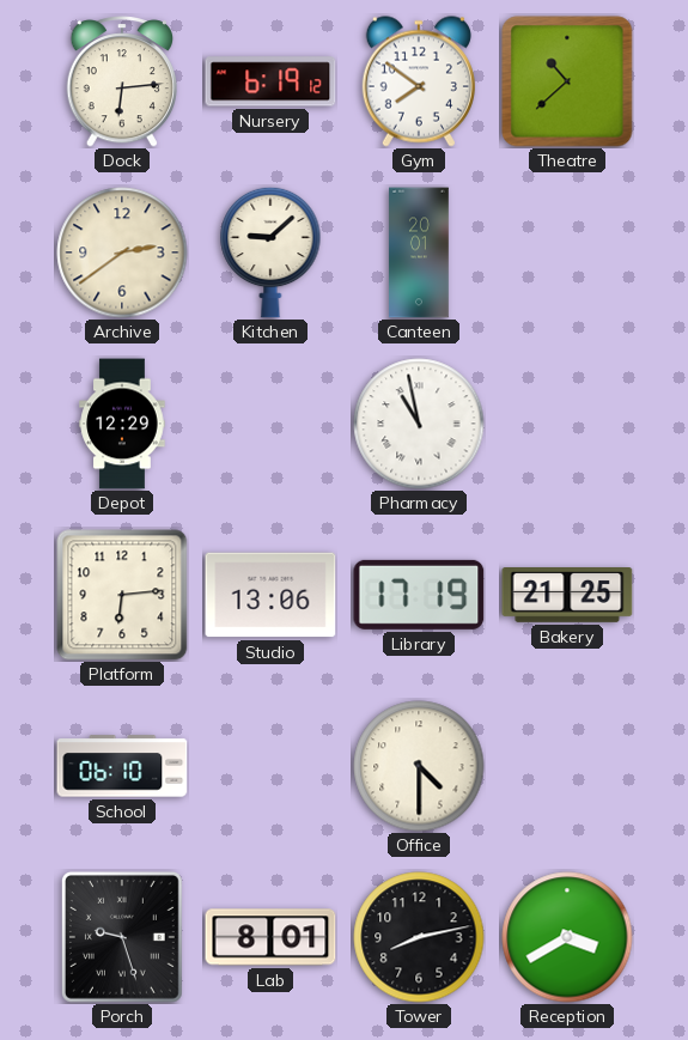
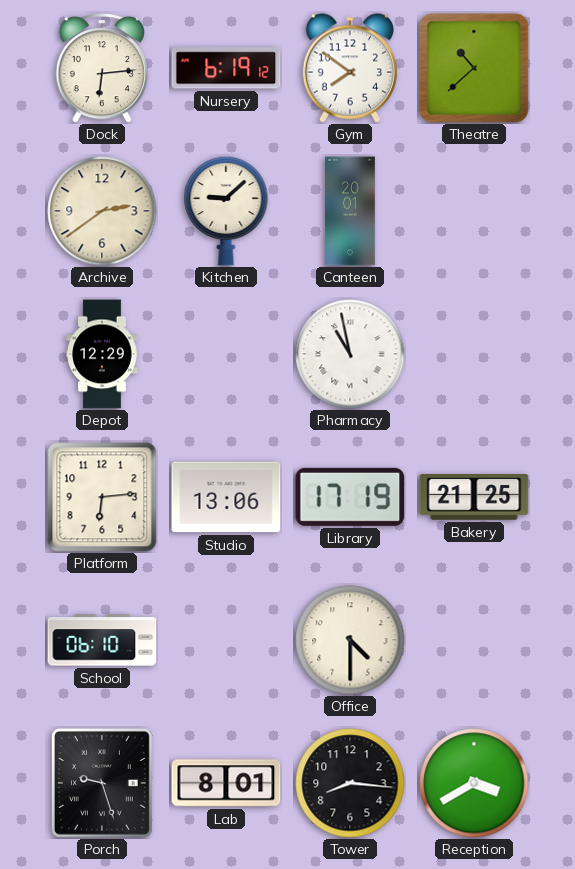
Tower: 8:13 -> 8:16
